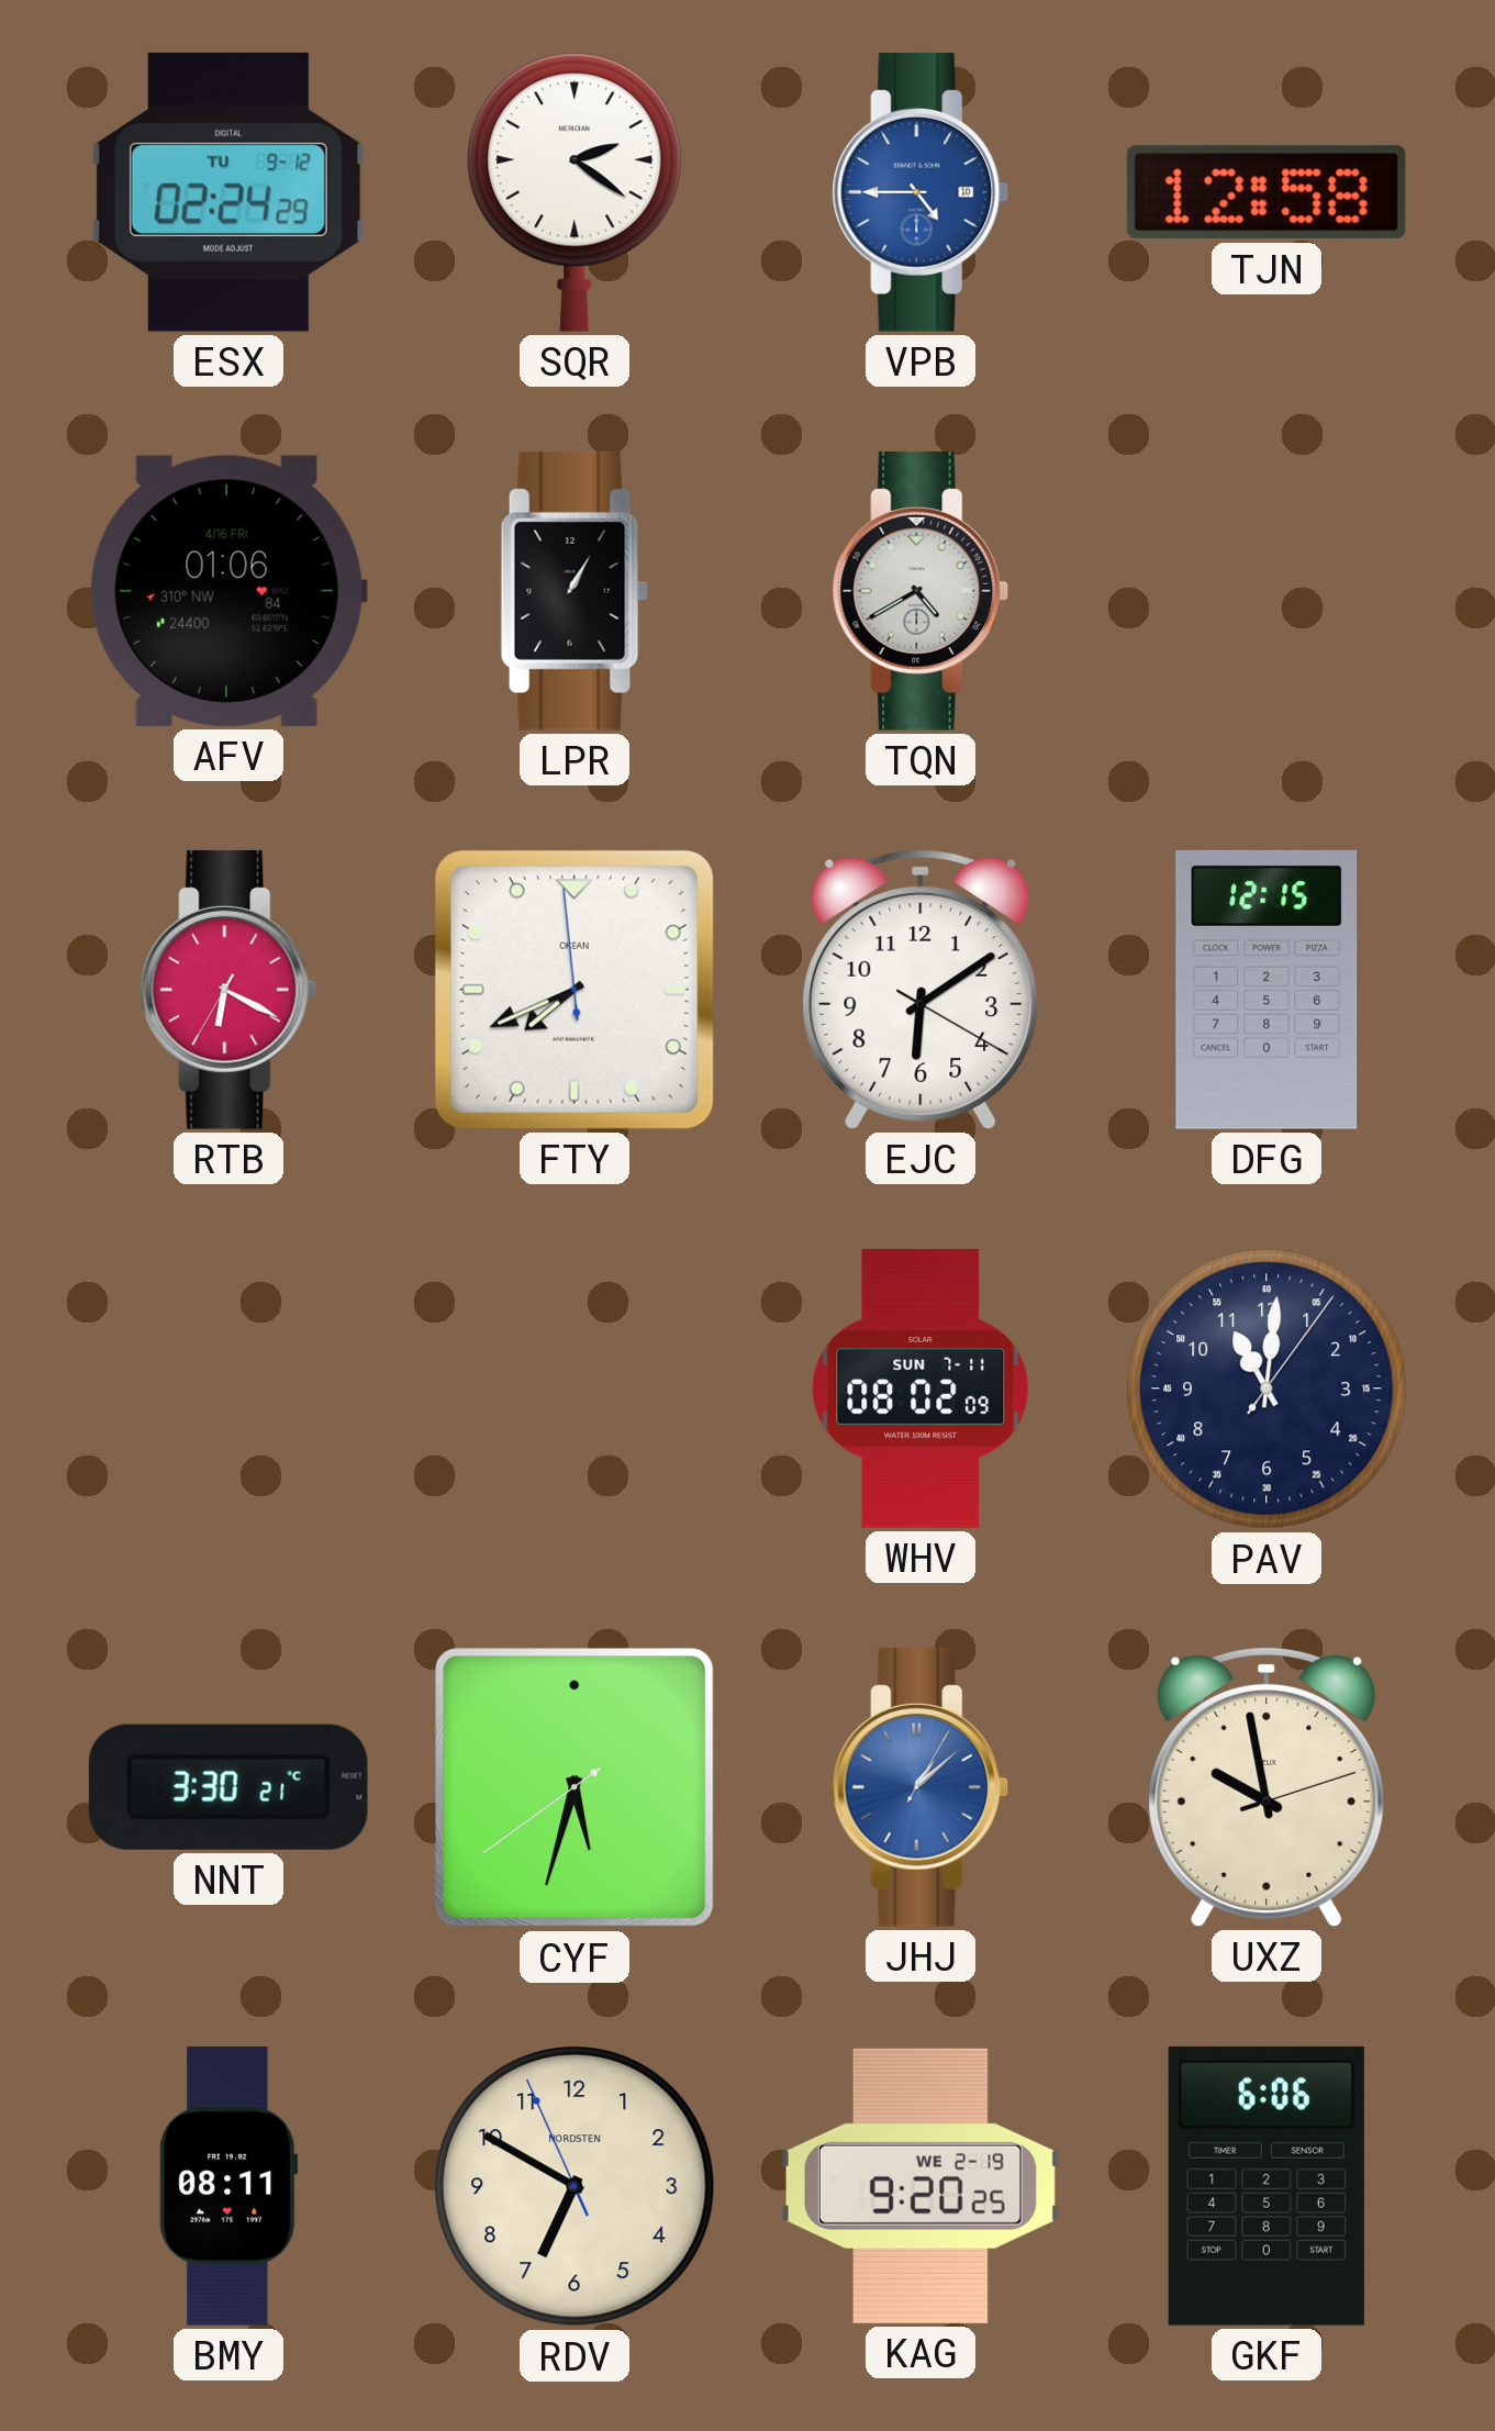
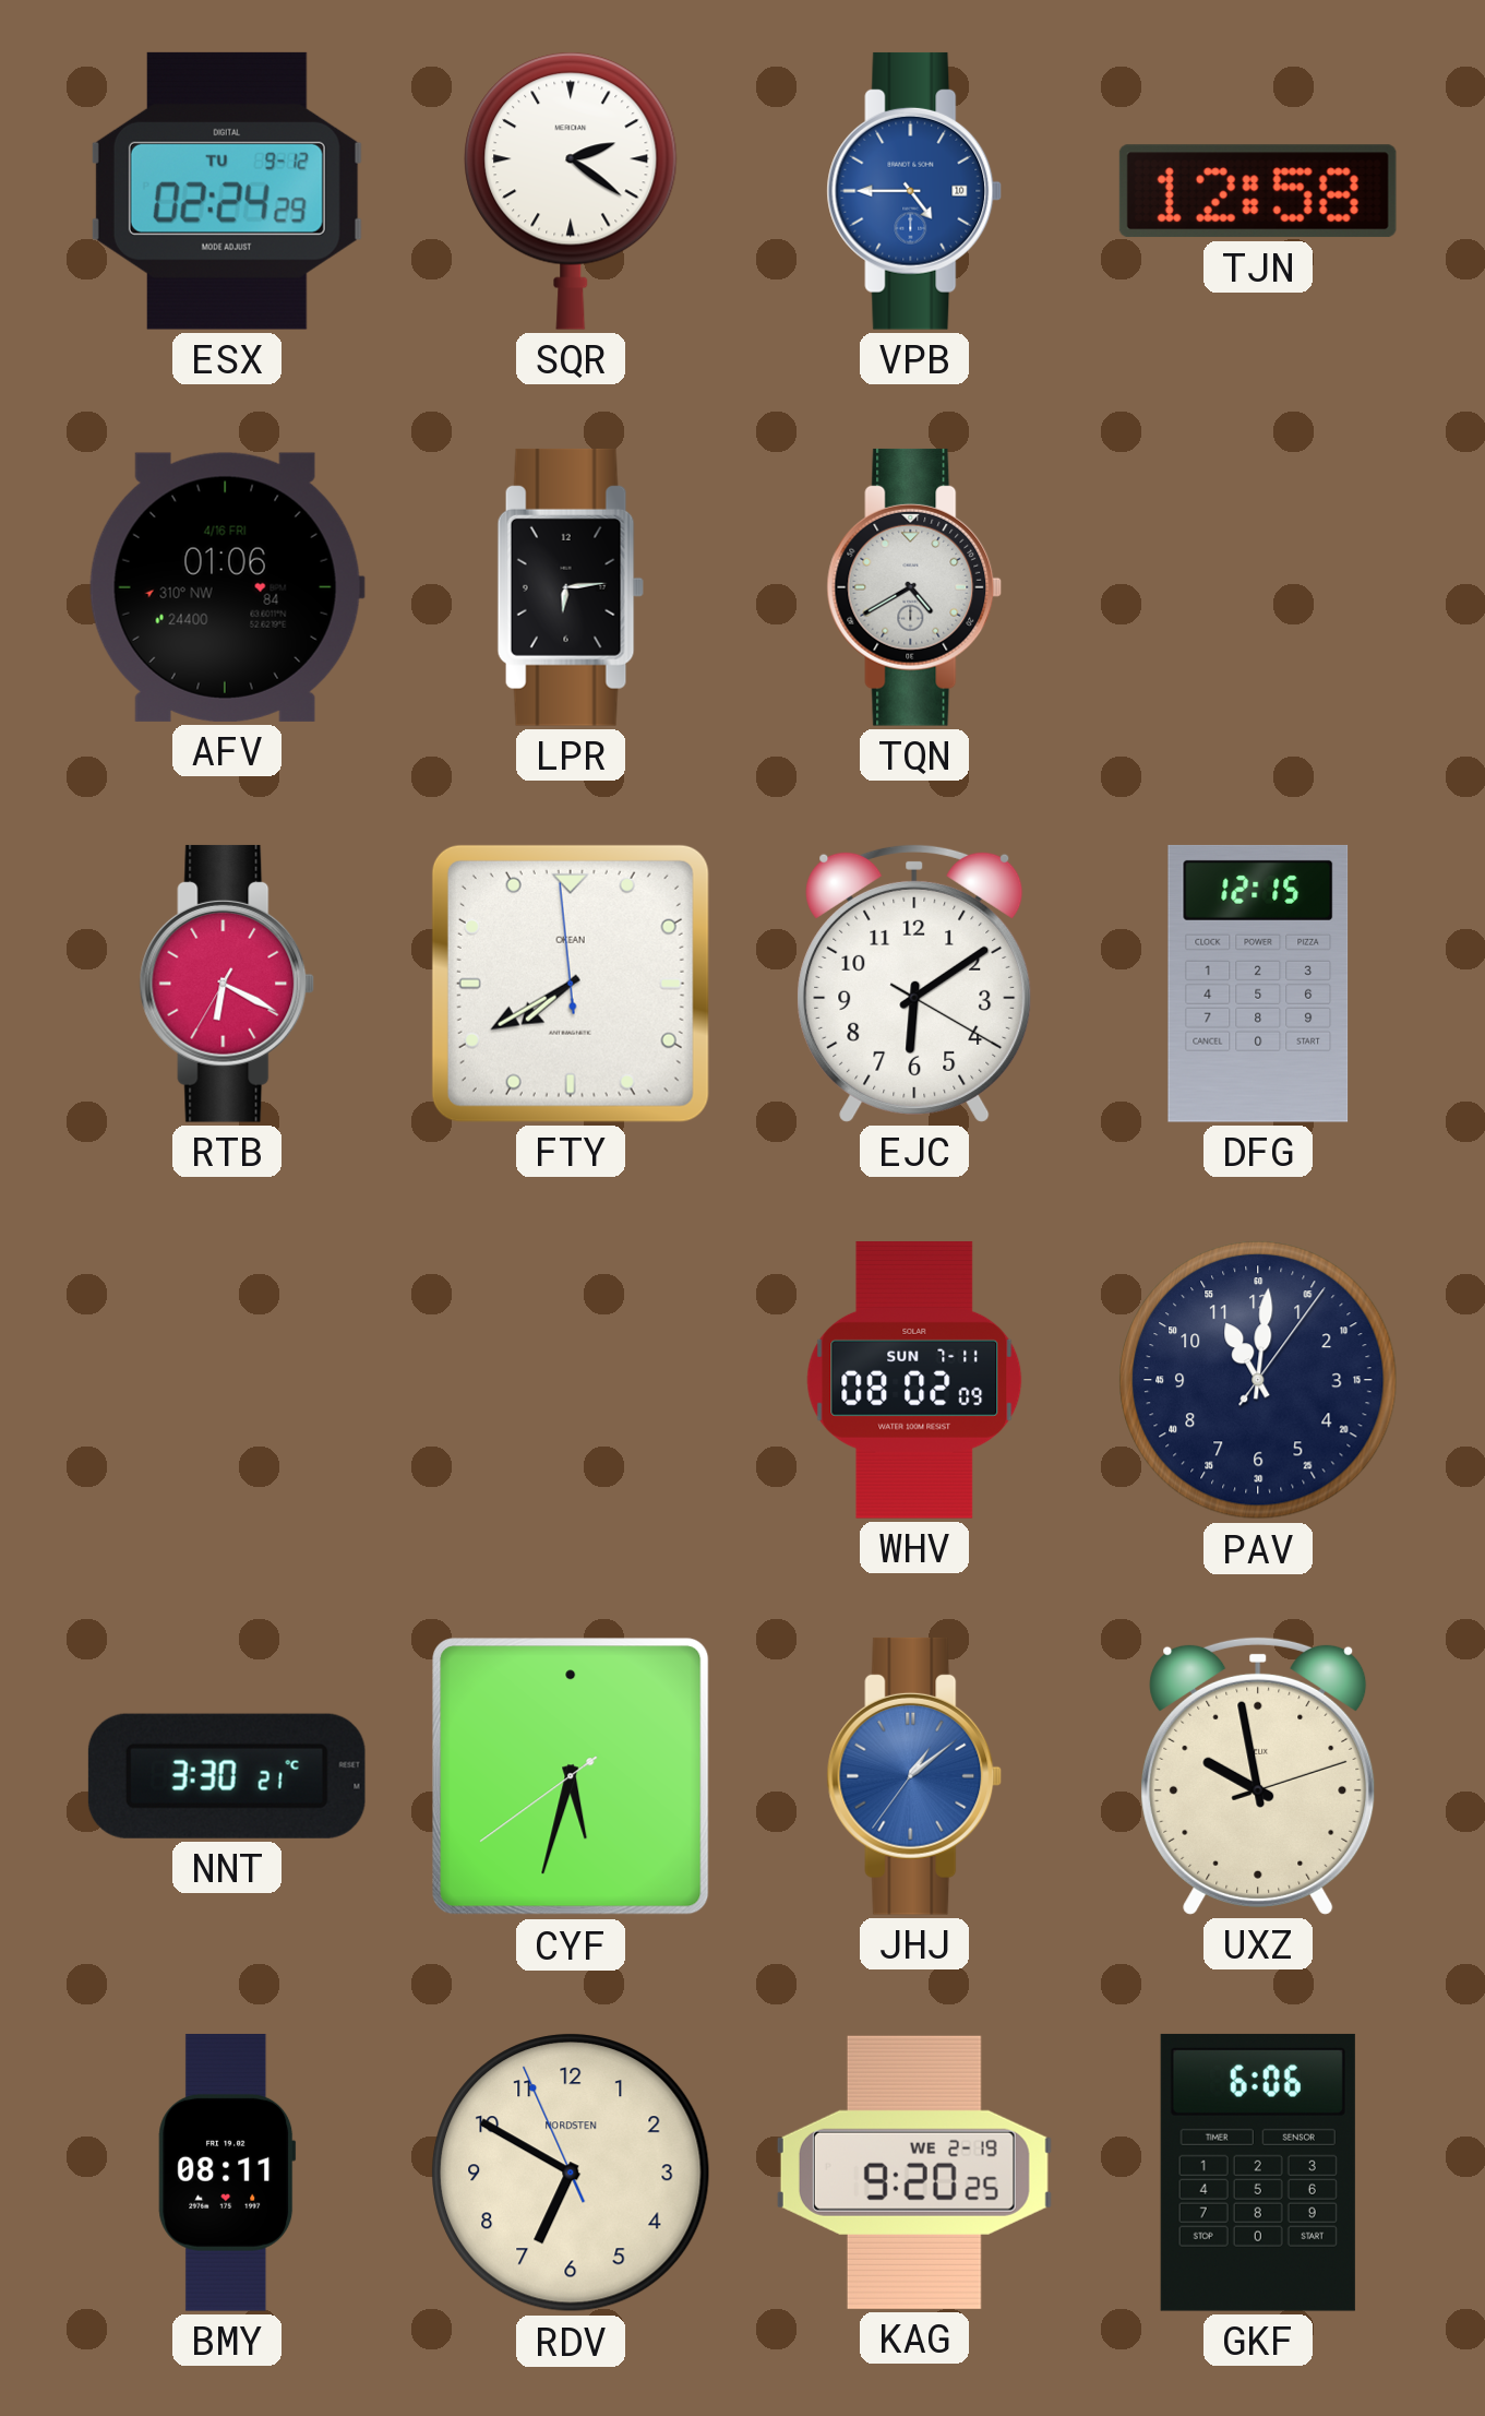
LPR: 1:05 -> 6:14
FTY: 7:40 -> 7:39
JHJ: 1:08:05 -> 1:08:36
